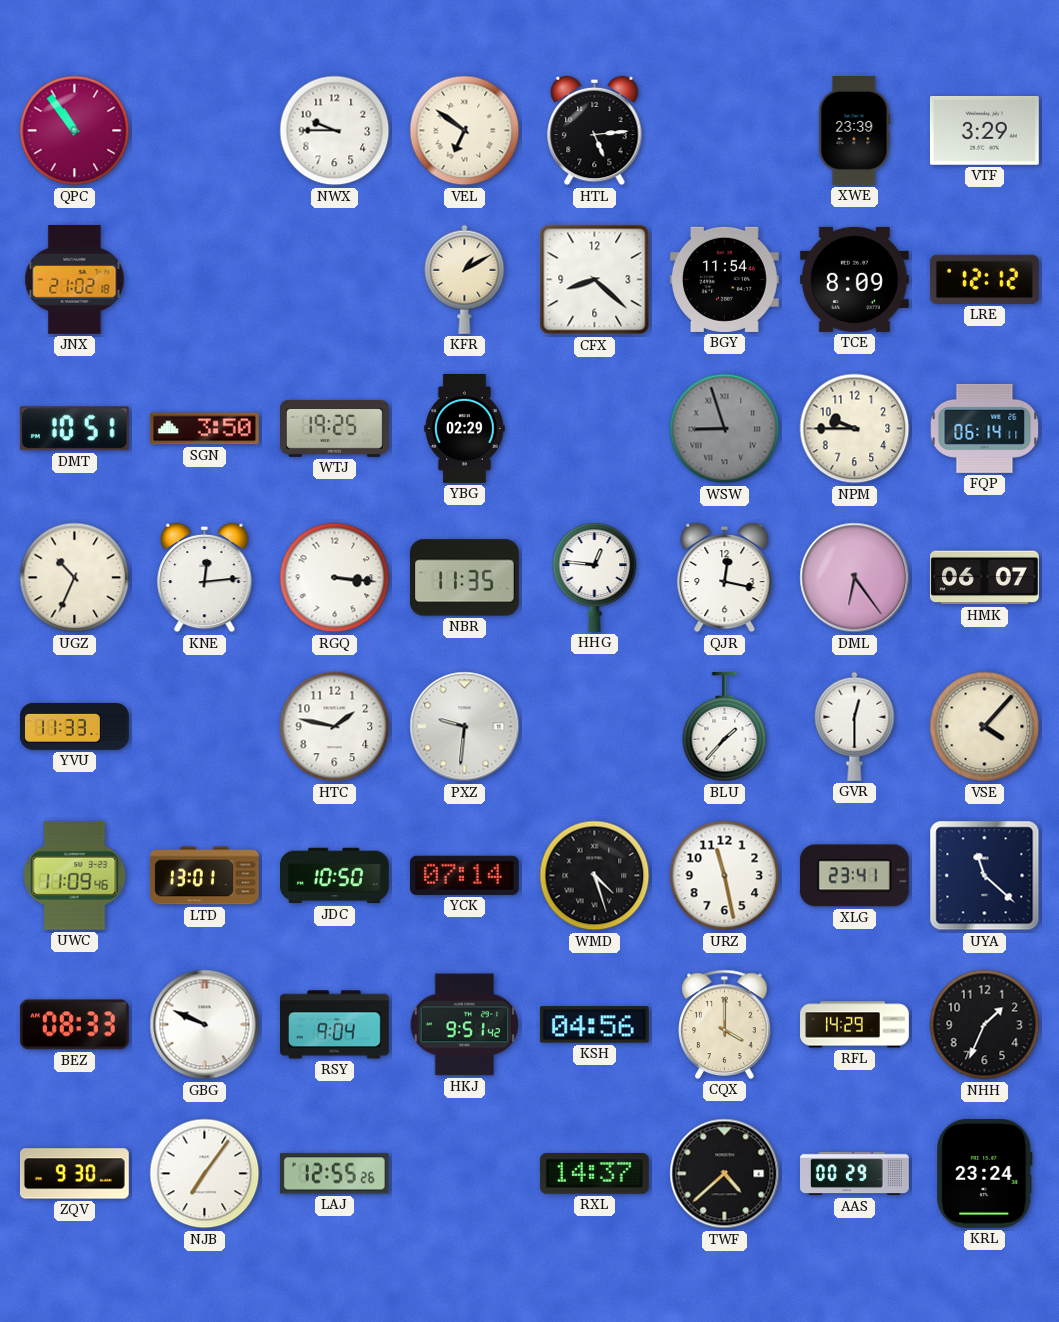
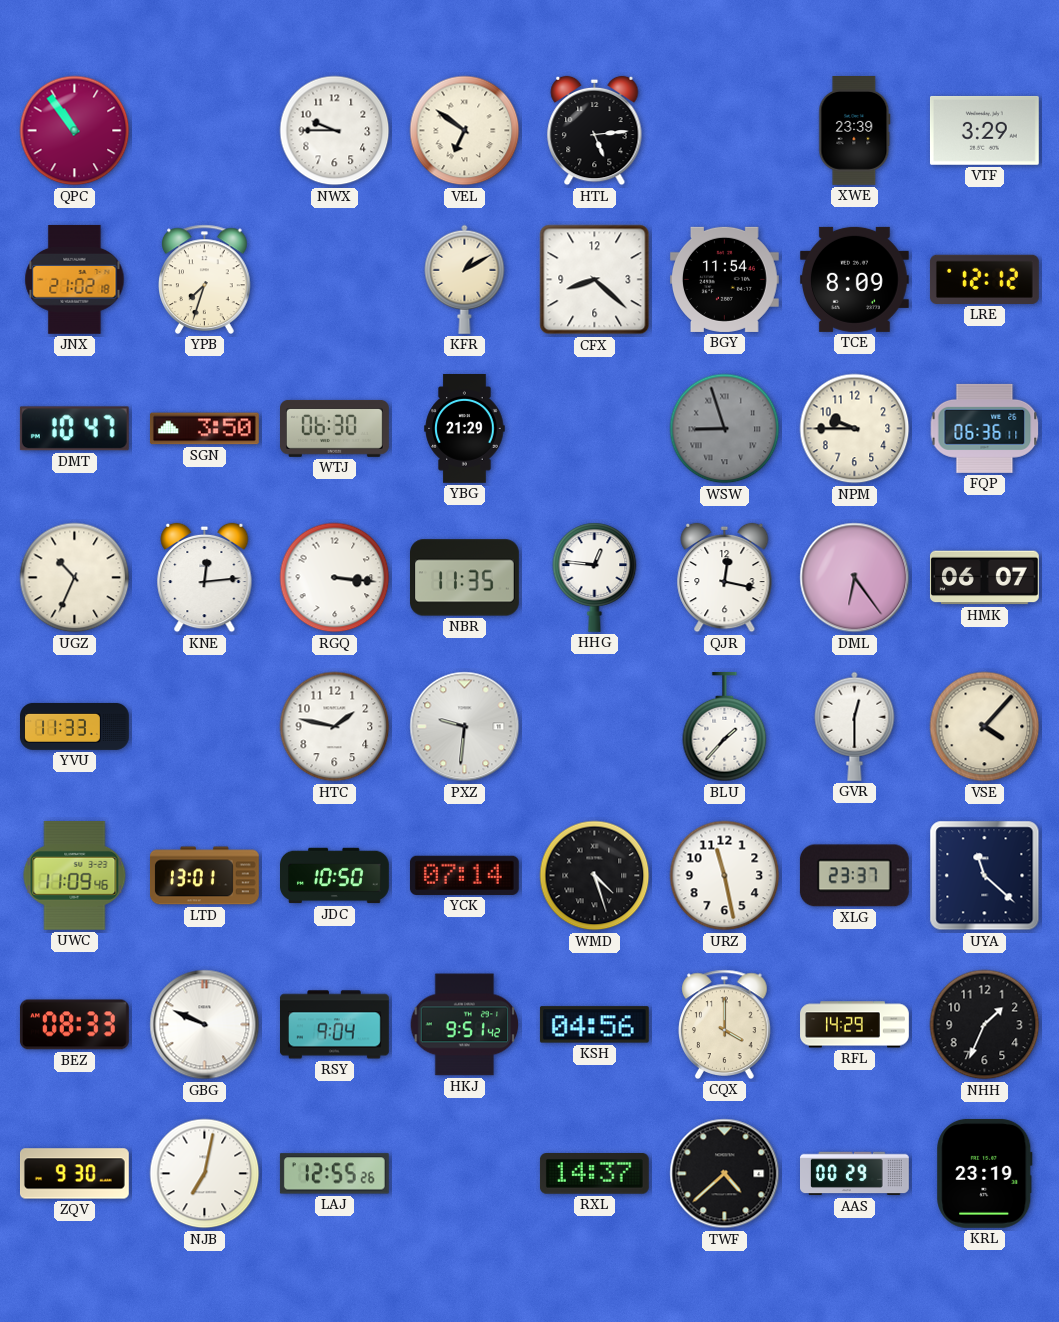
YPB: none -> 7:33
DMT: 10:51 -> 10:47
WTJ: 19:25 -> 06:30
YBG: 02:29 -> 21:29
FQP: 06:14 -> 06:36
XLG: 23:41 -> 23:37
NJB: 7:06 -> 7:02
KRL: 23:24 -> 23:19
